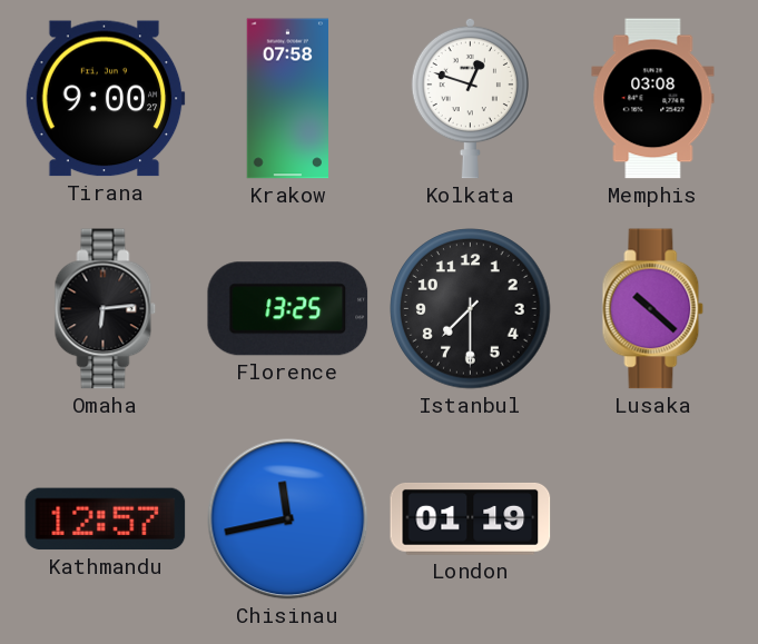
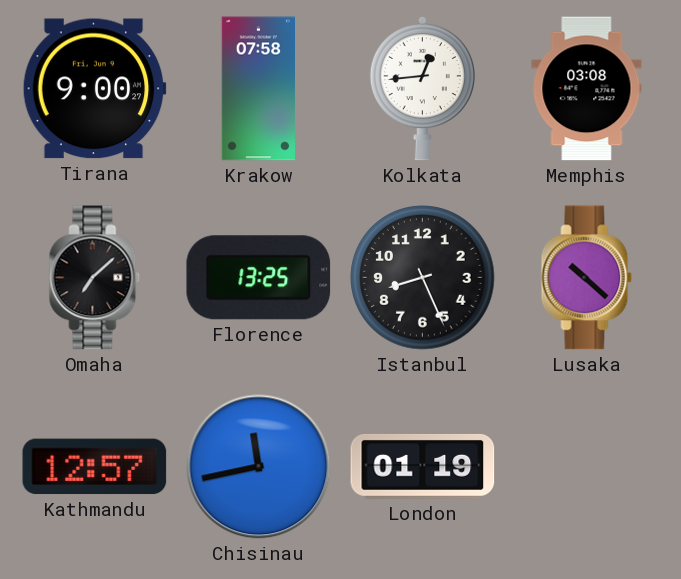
Kolkata: 12:48 -> 12:44
Omaha: 6:14 -> 7:08
Istanbul: 7:30 -> 8:26
